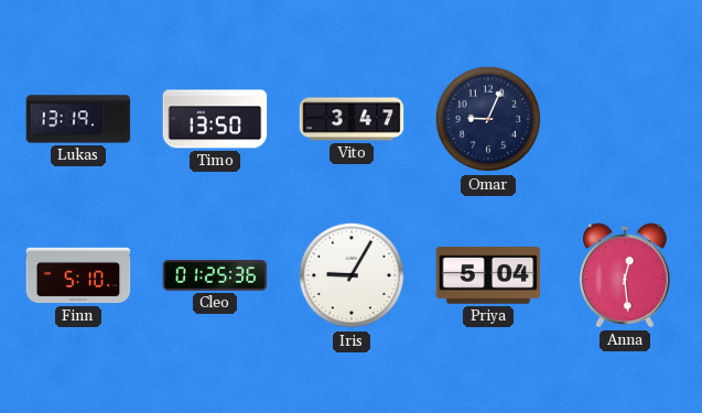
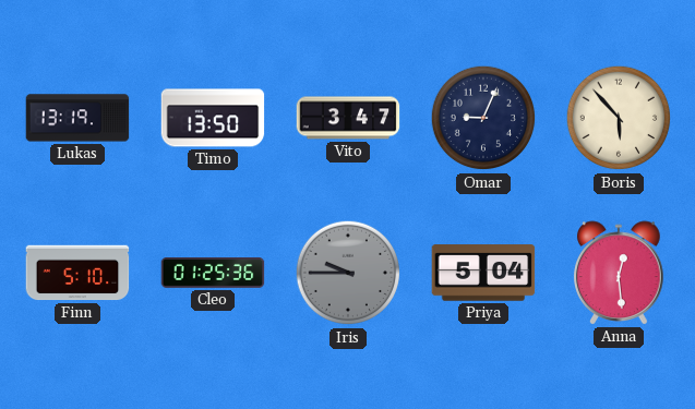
Boris: none -> 5:53
Iris: 9:05 -> 9:45
Iris dial: white -> grey
